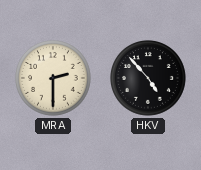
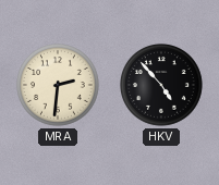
MRA: 2:30 -> 2:31
